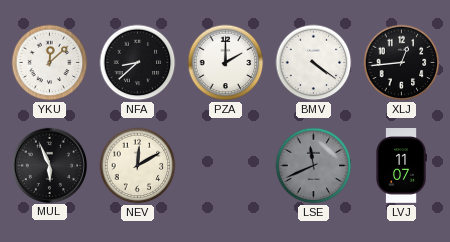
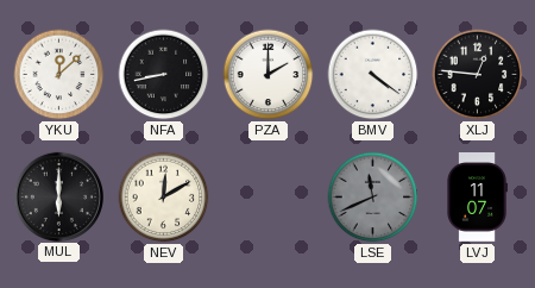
NFA: 8:38 -> 8:43
XLJ: 12:44 -> 12:46
MUL: 5:56 -> 6:00
